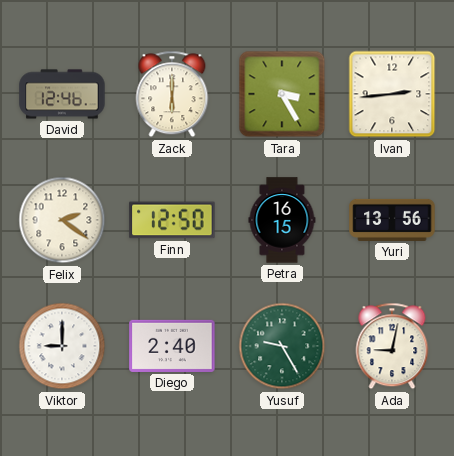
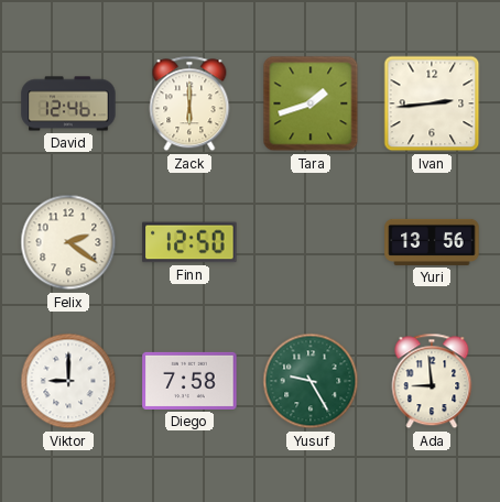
Tara: 3:25 -> 1:42
Petra: 16:15 -> none
Diego: 2:40 -> 7:58
Ada: 9:02 -> 8:59
